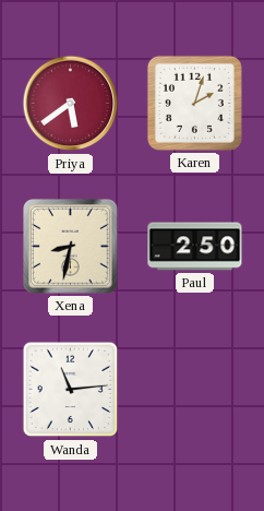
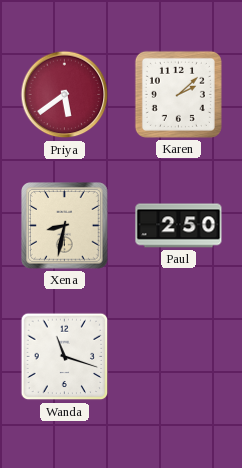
Karen: 2:03 -> 2:08
Wanda: 11:14 -> 11:18
